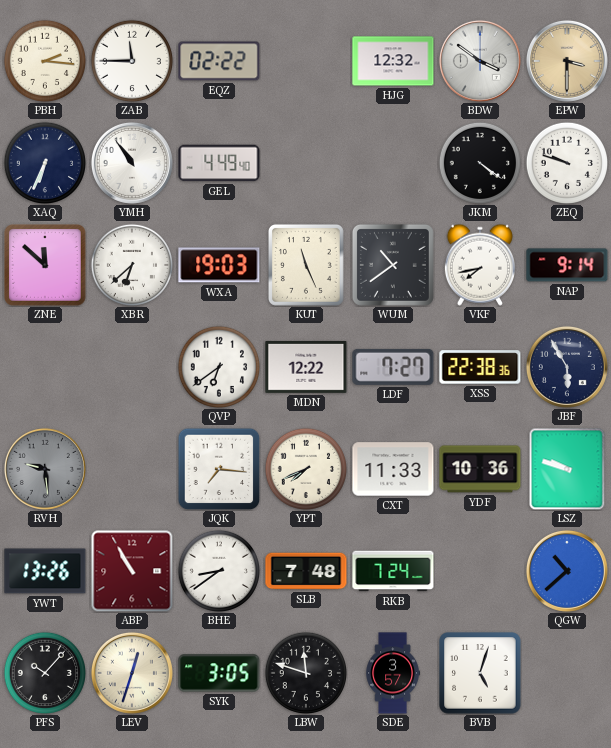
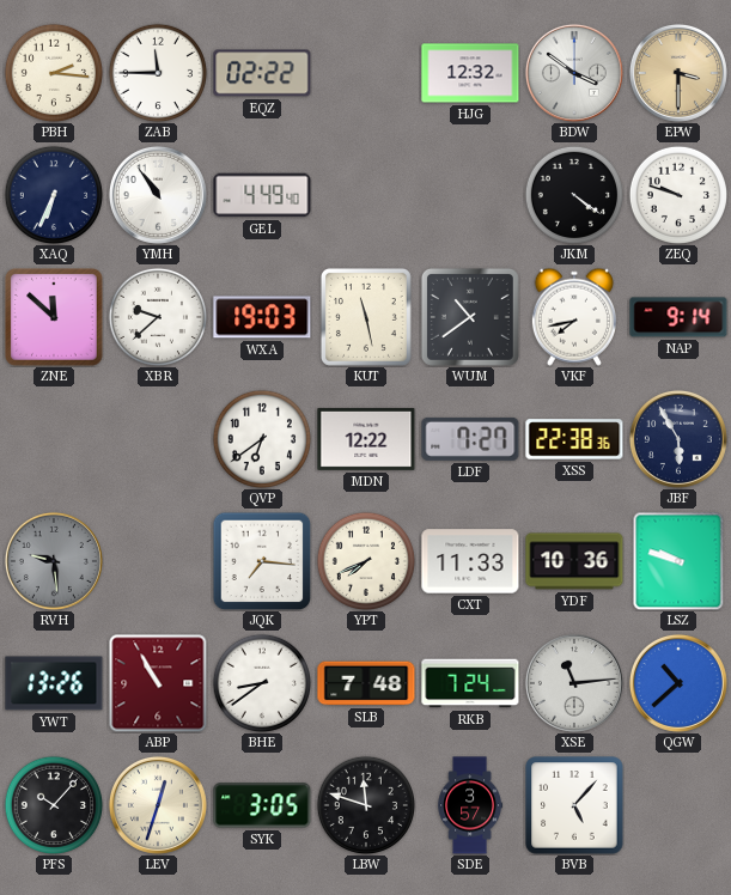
XBR: 6:38 -> 9:38
KUT: 11:26 -> 11:28
XSE: none -> 11:14
BVB: 5:03 -> 5:07
